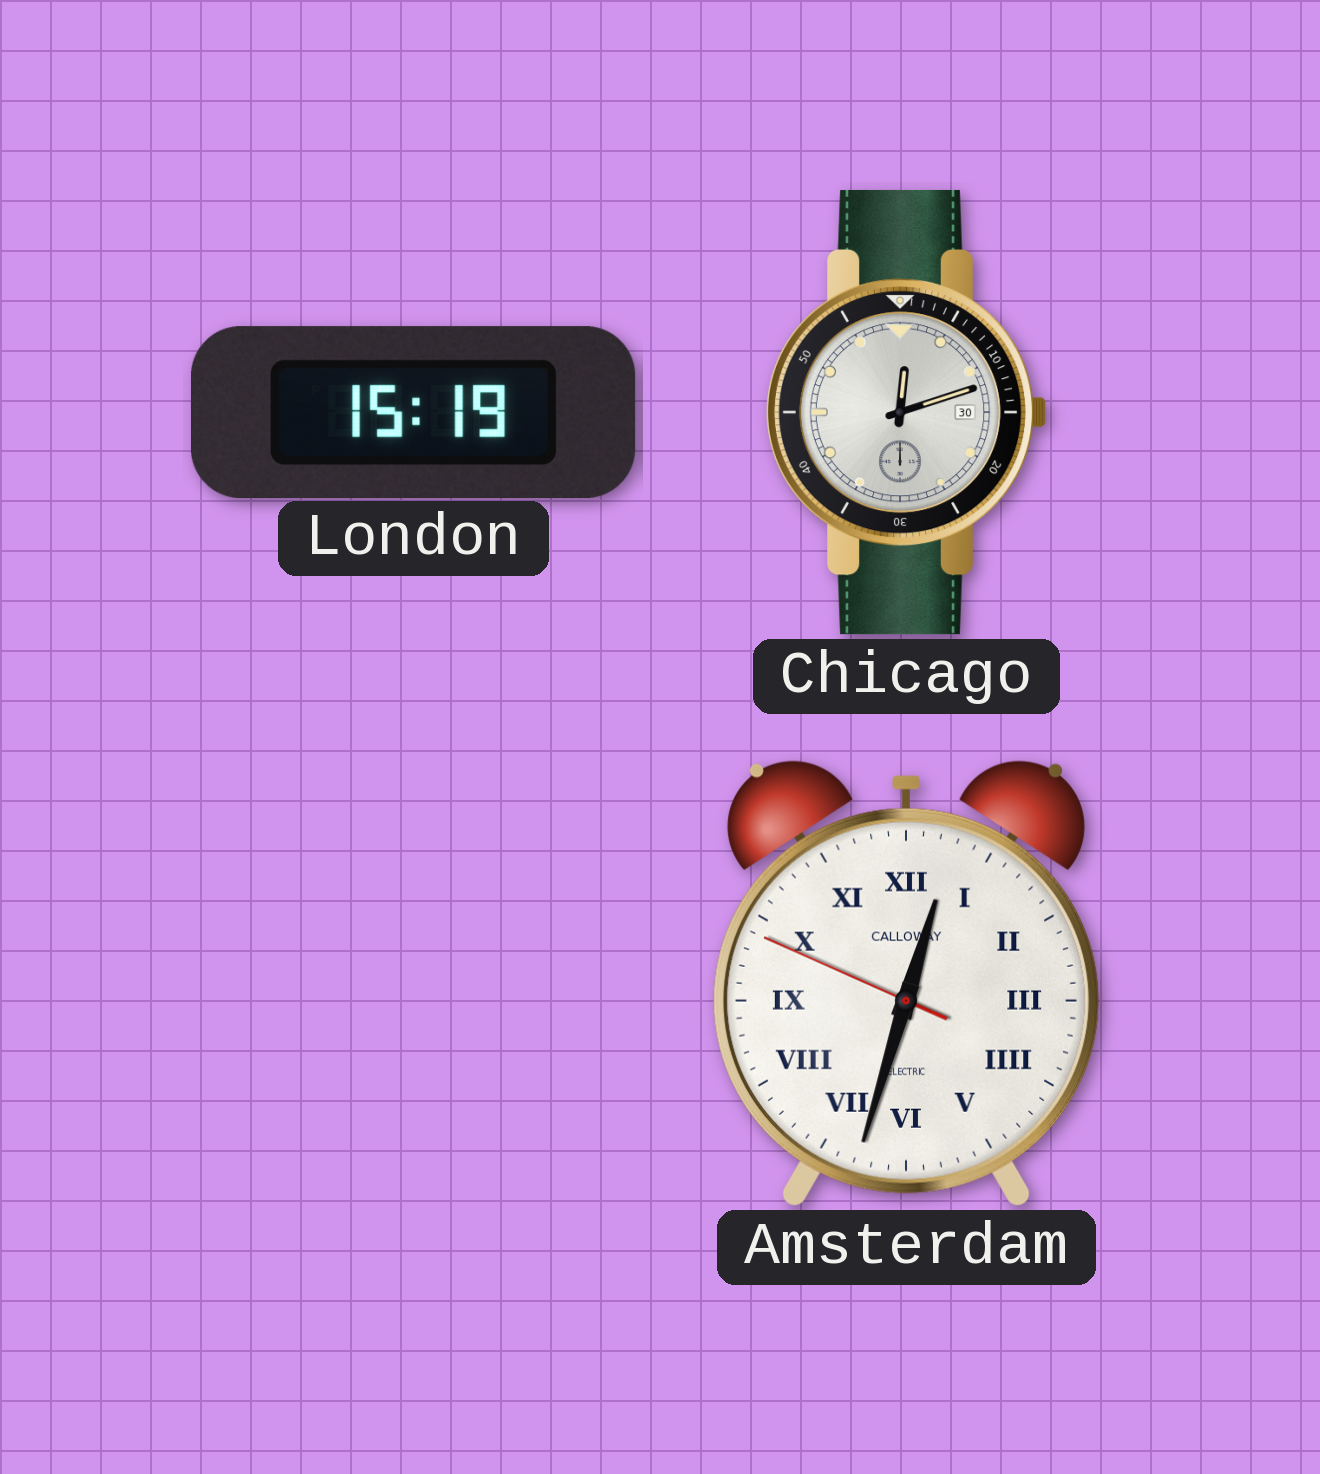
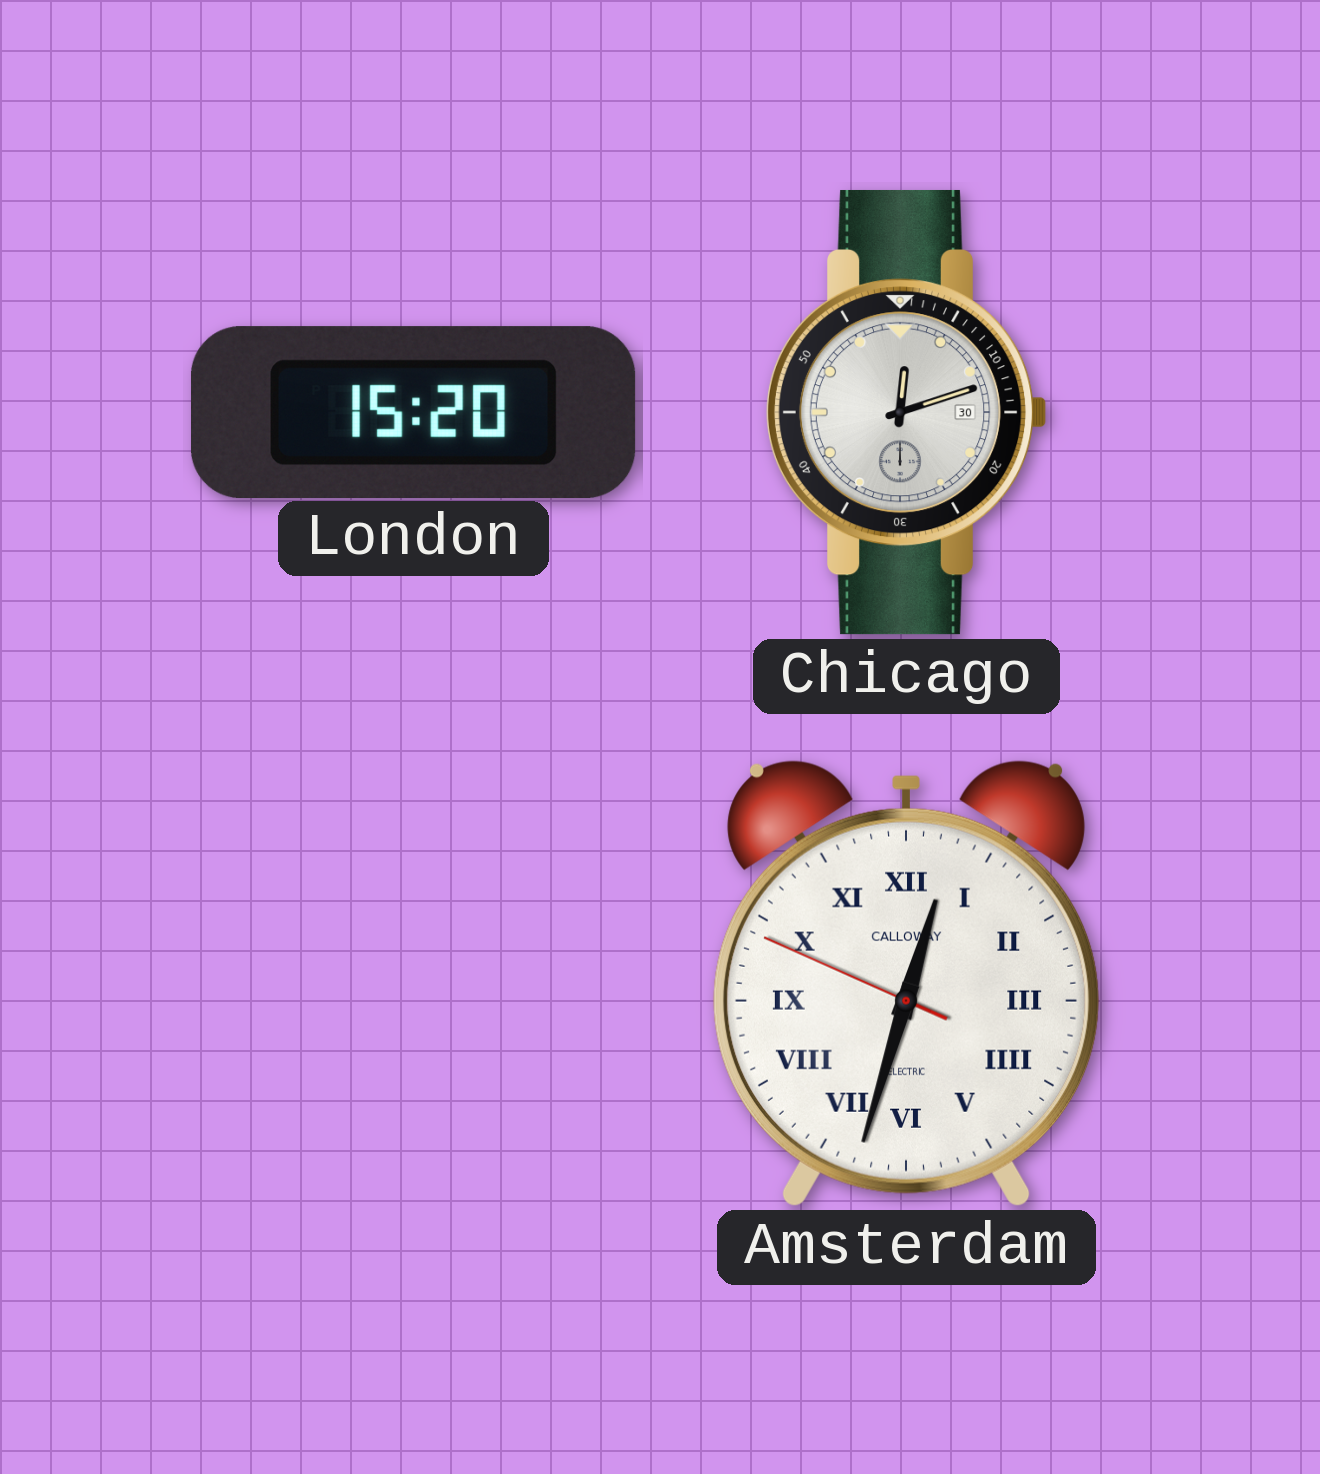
London: 15:19 -> 15:20
